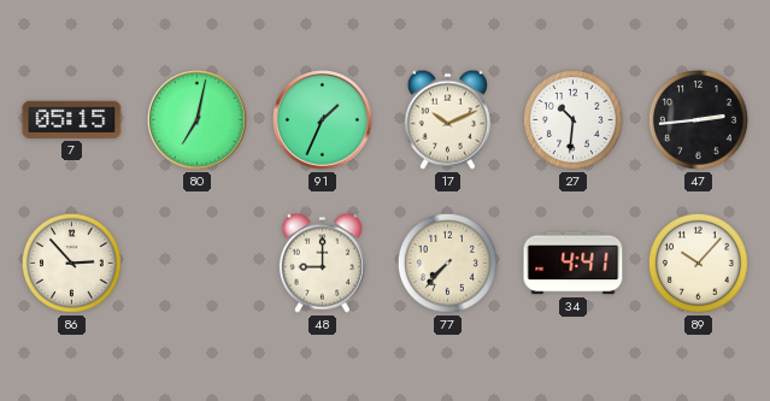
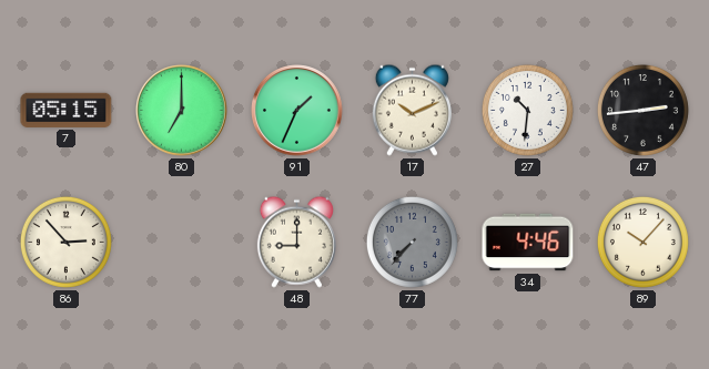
80: 7:02 -> 7:00
77 dial: cream -> grey
34: 4:41 -> 4:46
